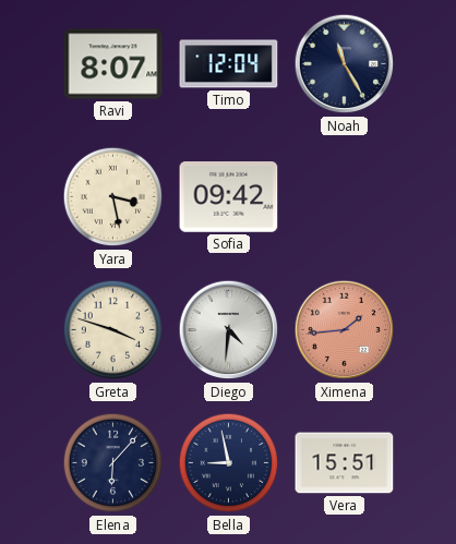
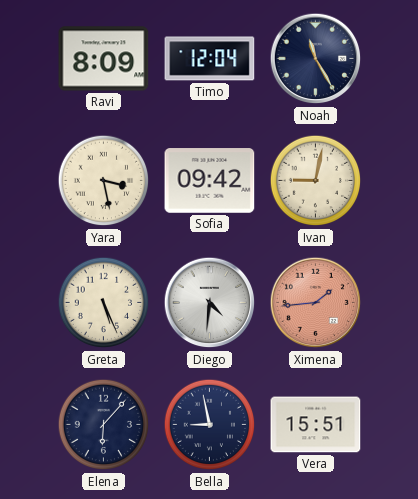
Ravi: 8:07 -> 8:09
Ivan: none -> 9:02
Greta: 3:48 -> 5:26
